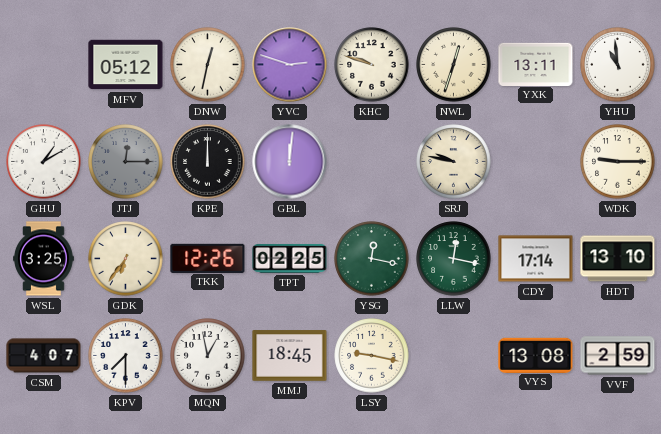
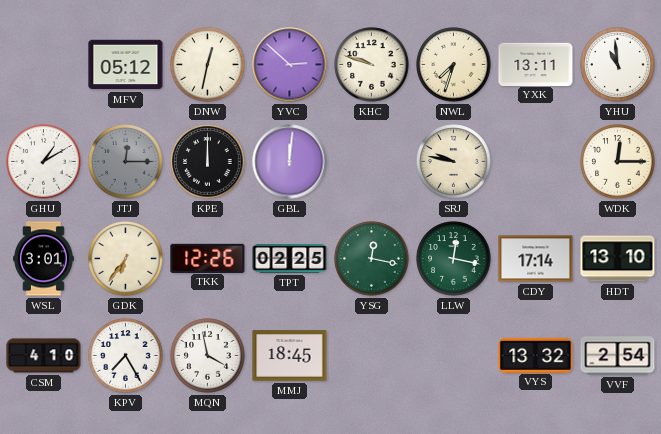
YVC: 2:48 -> 2:52
NWL: 12:33 -> 7:33
WDK: 9:15 -> 12:15
WSL: 3:25 -> 3:01
CSM: 4:07 -> 4:10
KPV: 7:30 -> 7:25
MQN: 12:58 -> 3:58
LSY: 9:17 -> none
VYS: 13:08 -> 13:32
VVF: 2:59 -> 2:54
